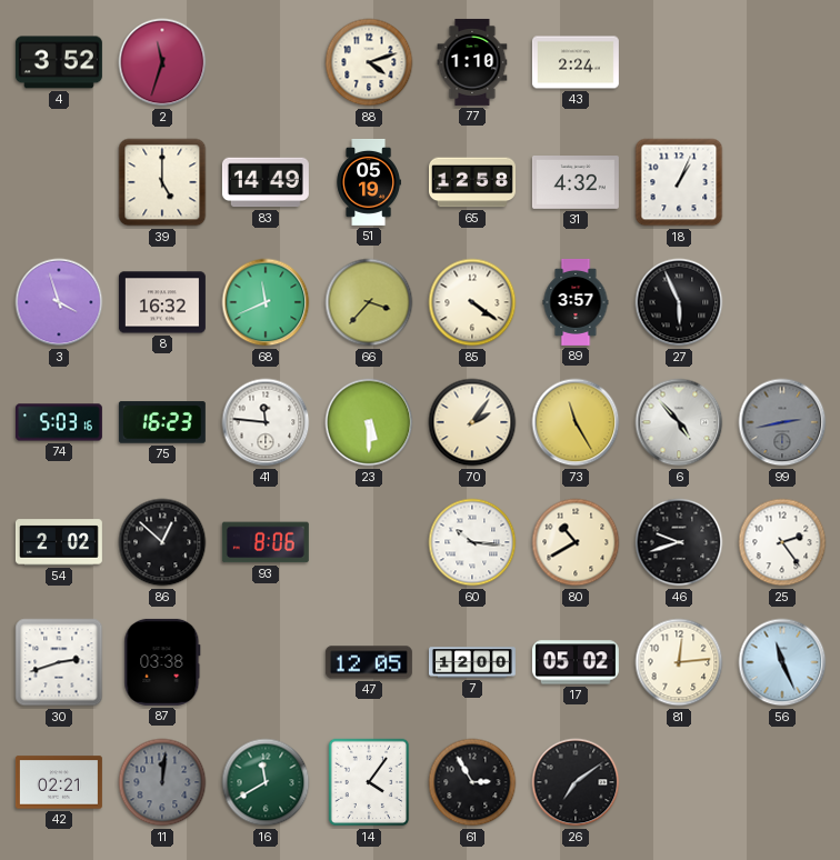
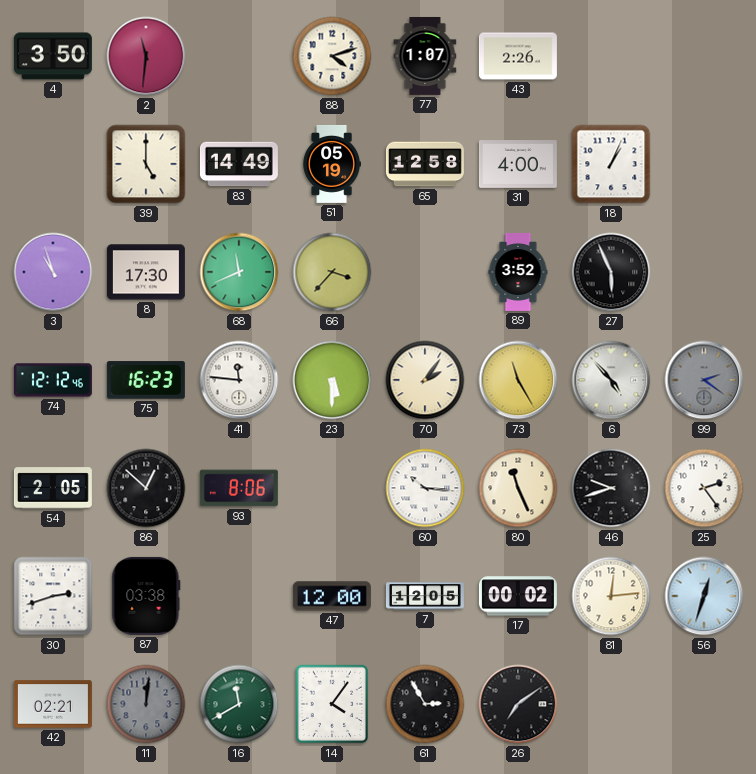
4: 3:52 -> 3:50
2: 11:33 -> 11:31
77: 1:10 -> 1:07
43: 2:24 -> 2:26
31: 4:32 -> 4:00
3: 3:57 -> 10:57
8: 16:32 -> 17:30
85: 4:21 -> none
89: 3:57 -> 3:52
74: 5:03 -> 12:12
99: 2:43 -> 2:21
54: 2:02 -> 2:05
80: 10:40 -> 11:26
47: 12:05 -> 12:00
7: 12:00 -> 12:05
17: 05:02 -> 00:02
56: 11:26 -> 12:33
